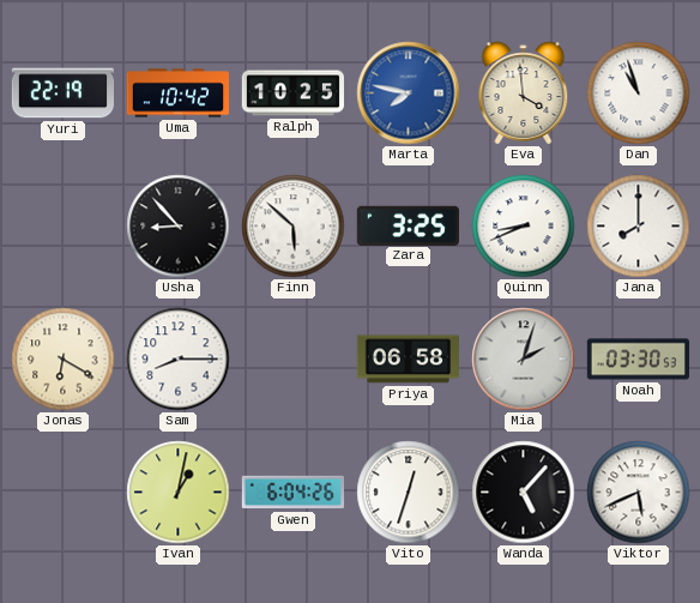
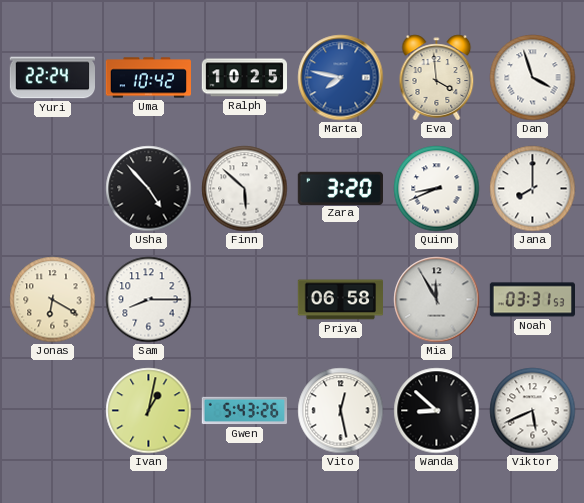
Yuri: 22:19 -> 22:24
Dan: 10:57 -> 3:57
Usha: 8:53 -> 4:53
Zara: 3:25 -> 3:20
Mia: 2:03 -> 11:55
Noah: 03:30 -> 03:31
Gwen: 6:04 -> 5:43
Vito: 12:33 -> 12:28
Wanda: 5:07 -> 8:52
